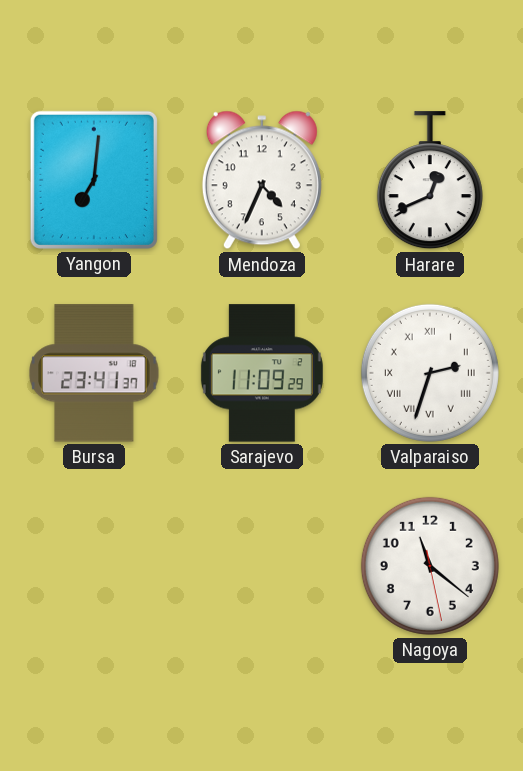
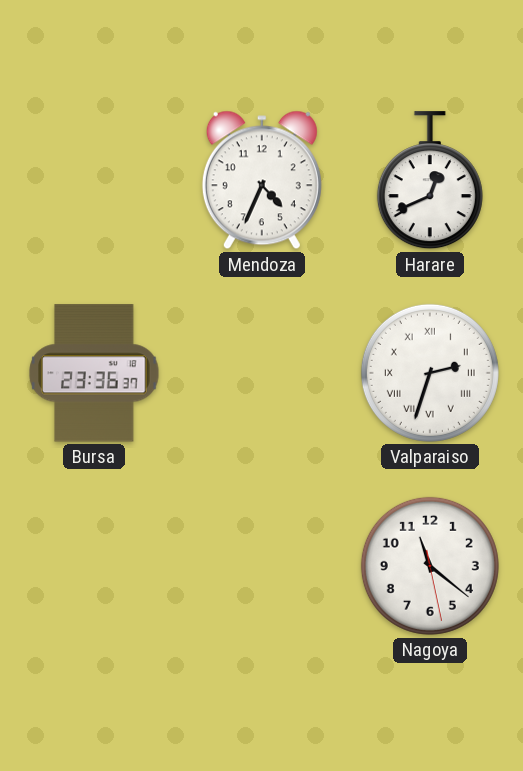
Yangon: 7:01 -> none
Bursa: 23:41 -> 23:36
Sarajevo: 11:09 -> none
